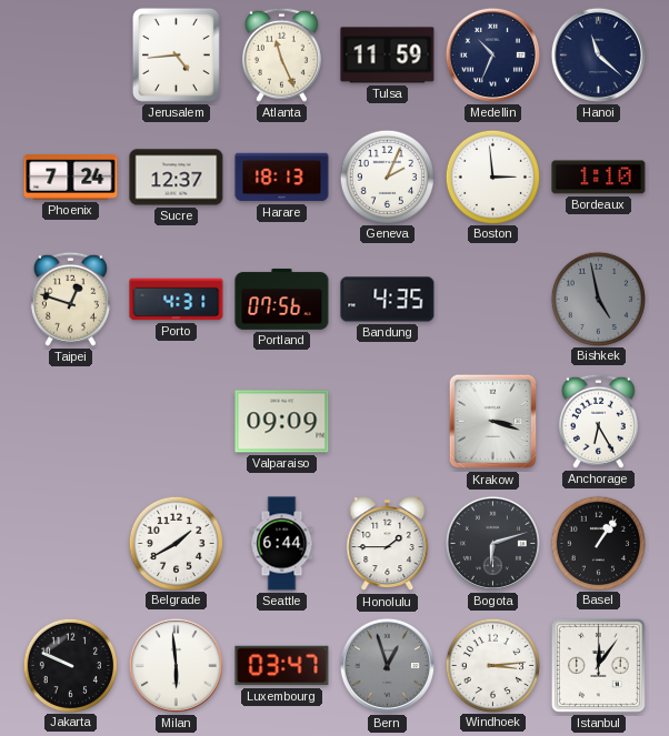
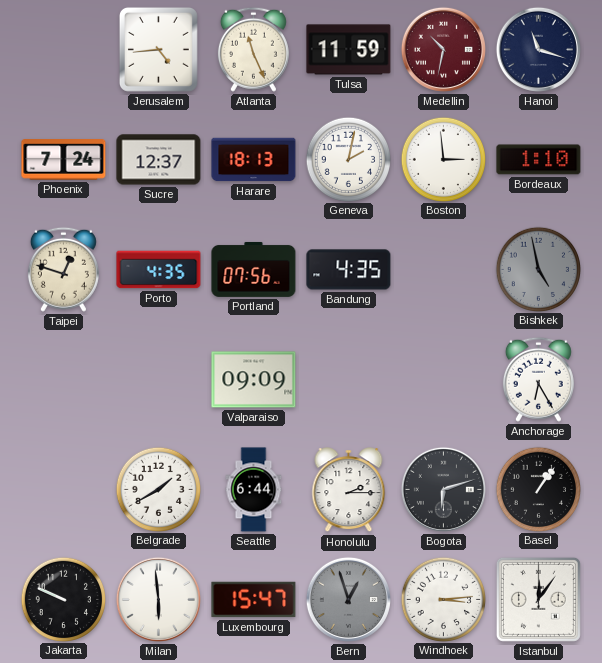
Medellin: 10:34 -> 10:32
Medellin dial: navy -> burgundy
Hanoi: 11:22 -> 11:18
Geneva: 2:04 -> 2:02
Porto: 4:31 -> 4:35
Krakow: 3:18 -> none
Honolulu: 1:45 -> 2:15
Luxembourg: 03:47 -> 15:47
